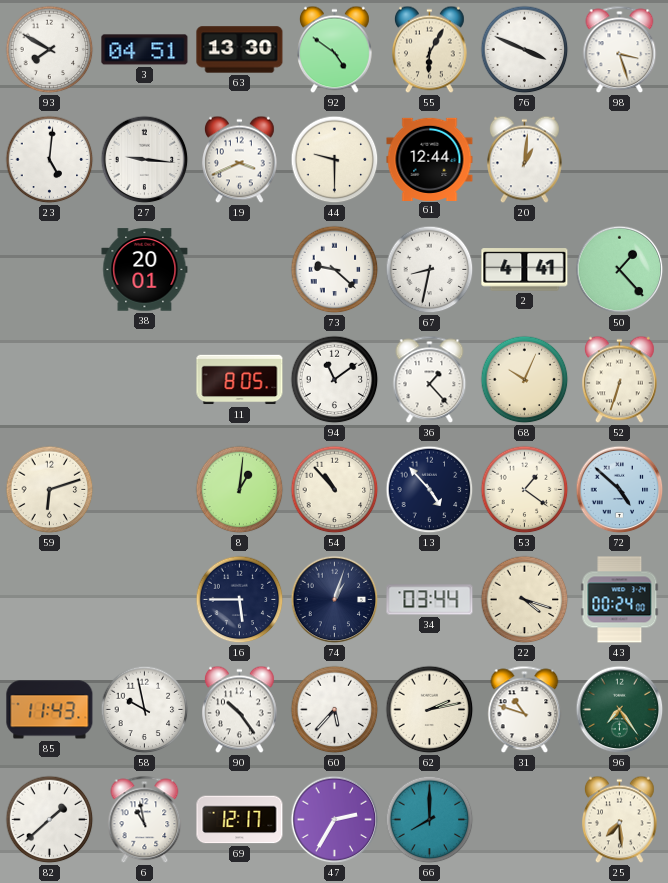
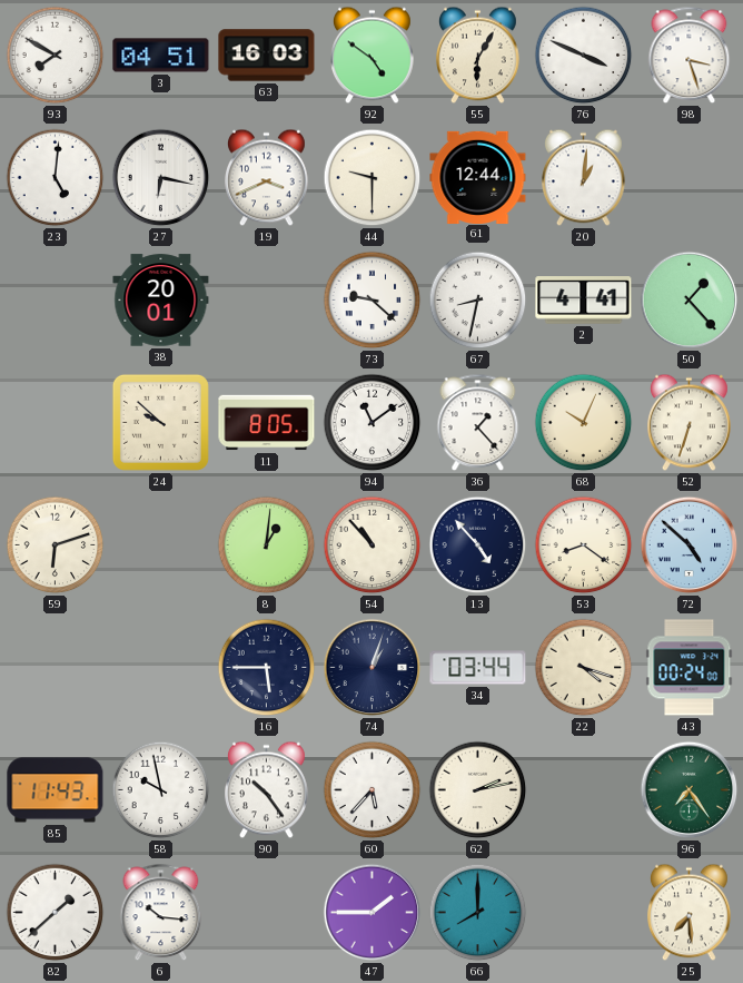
63: 13:30 -> 16:03
27: 9:16 -> 6:17
24: none -> 9:52
53: 1:21 -> 8:21
31: 10:48 -> none
6: 10:58 -> 10:16
69: 12:17 -> none
47: 2:35 -> 1:45
